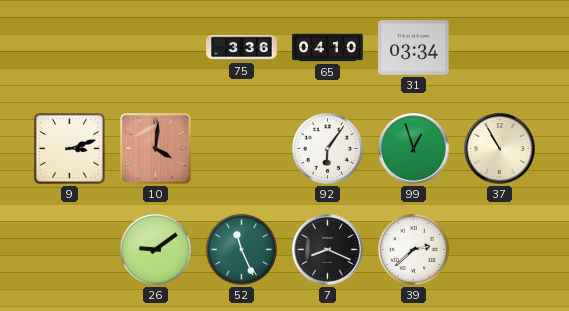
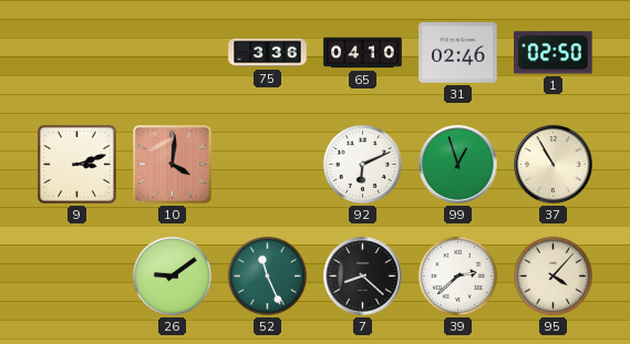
31: 03:34 -> 02:46
1: none -> 02:50
92: 6:06 -> 6:11
7: 8:19 -> 8:22
95: none -> 4:07
